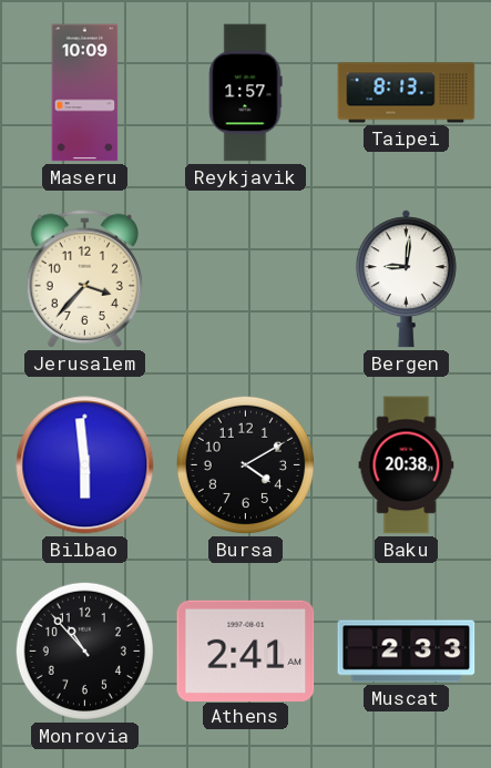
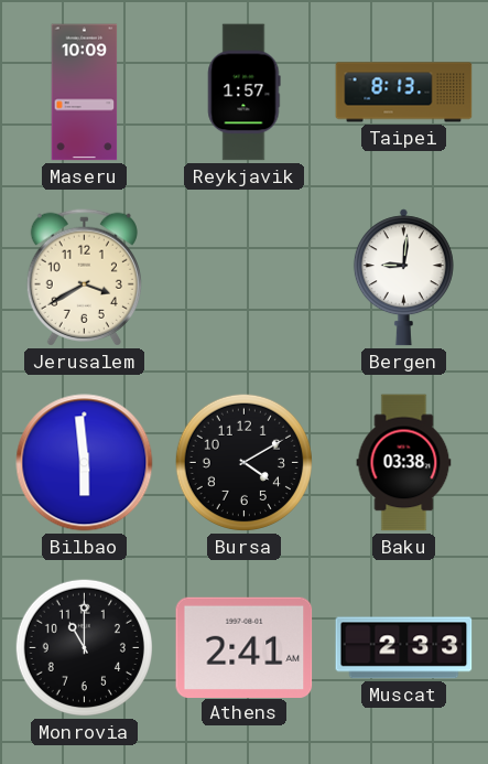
Jerusalem: 3:37 -> 3:40
Baku: 20:38 -> 03:38
Monrovia: 10:53 -> 11:00
